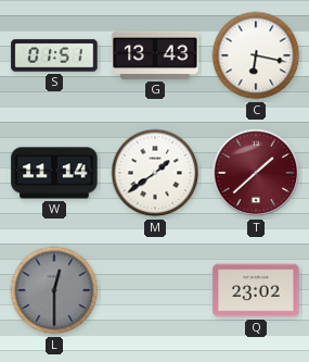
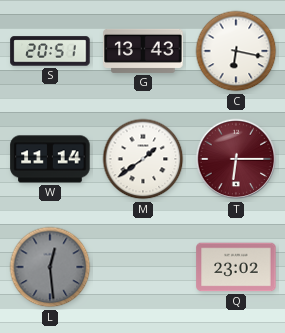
S: 01:51 -> 20:51
T: 1:38 -> 6:15
L: 12:30 -> 12:29
